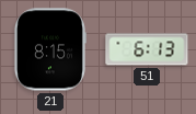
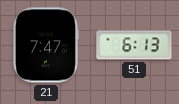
21: 8:15 -> 7:47
